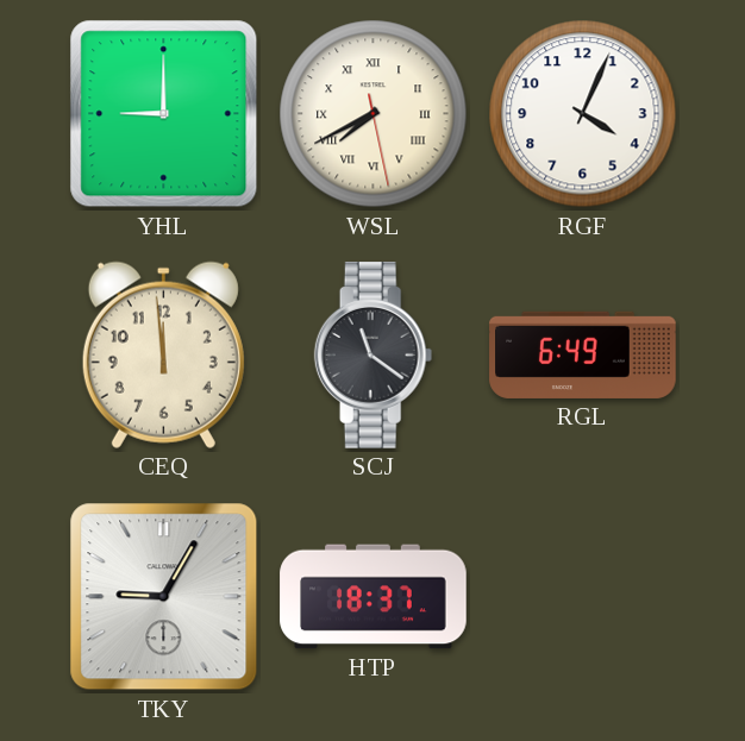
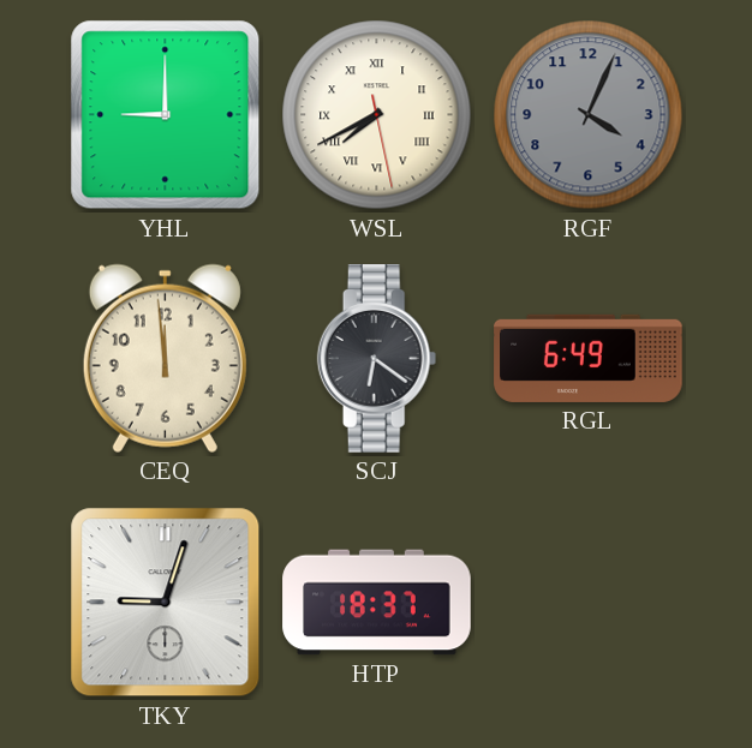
RGF dial: white -> grey
SCJ: 11:21 -> 6:21
TKY: 9:05 -> 9:03
